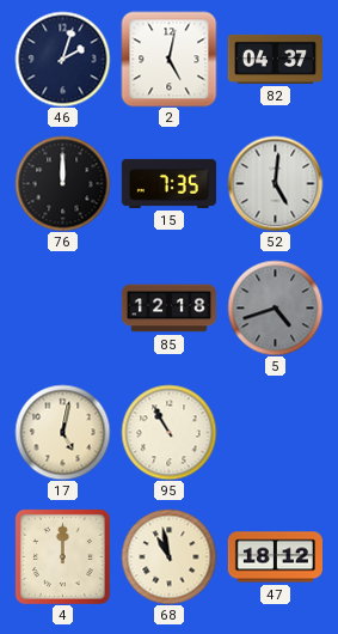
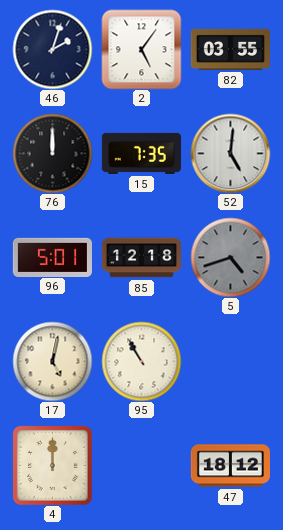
2: 5:02 -> 5:06
82: 04:37 -> 03:55
96: none -> 5:01
68: 10:58 -> none
